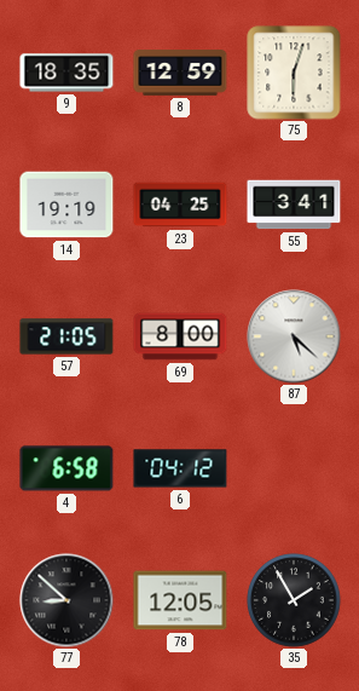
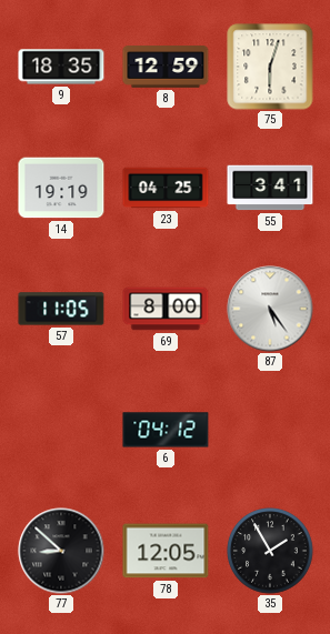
57: 21:05 -> 11:05
87: 5:22 -> 5:24
4: 6:58 -> none
